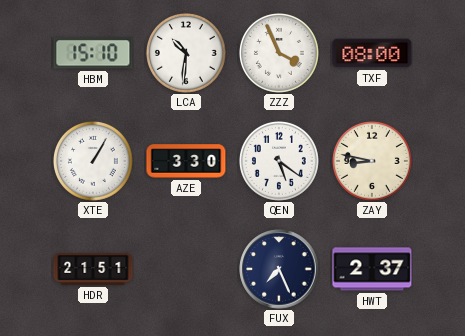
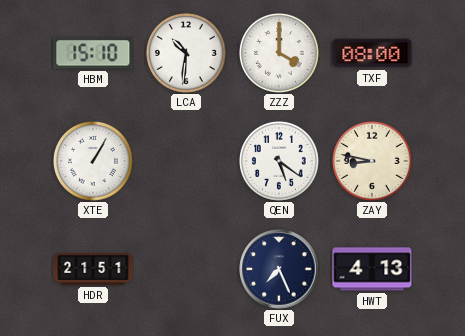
ZZZ: 3:56 -> 4:00
AZE: 3:30 -> none
HWT: 2:37 -> 4:13
